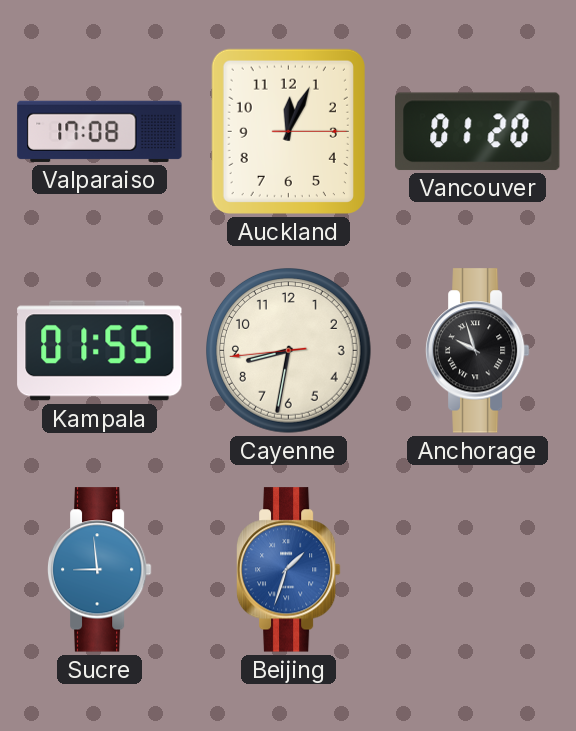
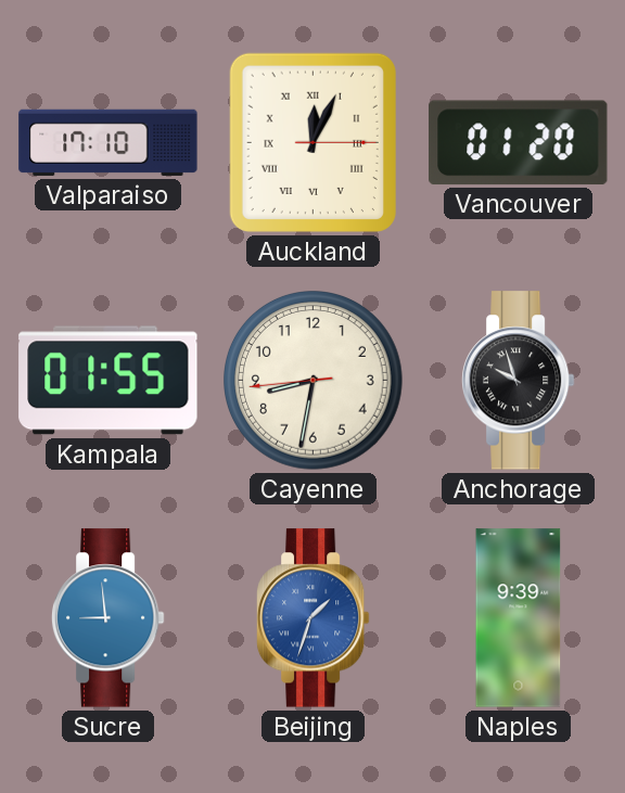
Valparaiso: 17:08 -> 17:10
Auckland numerals: Arabic -> Roman
Naples: none -> 9:39
